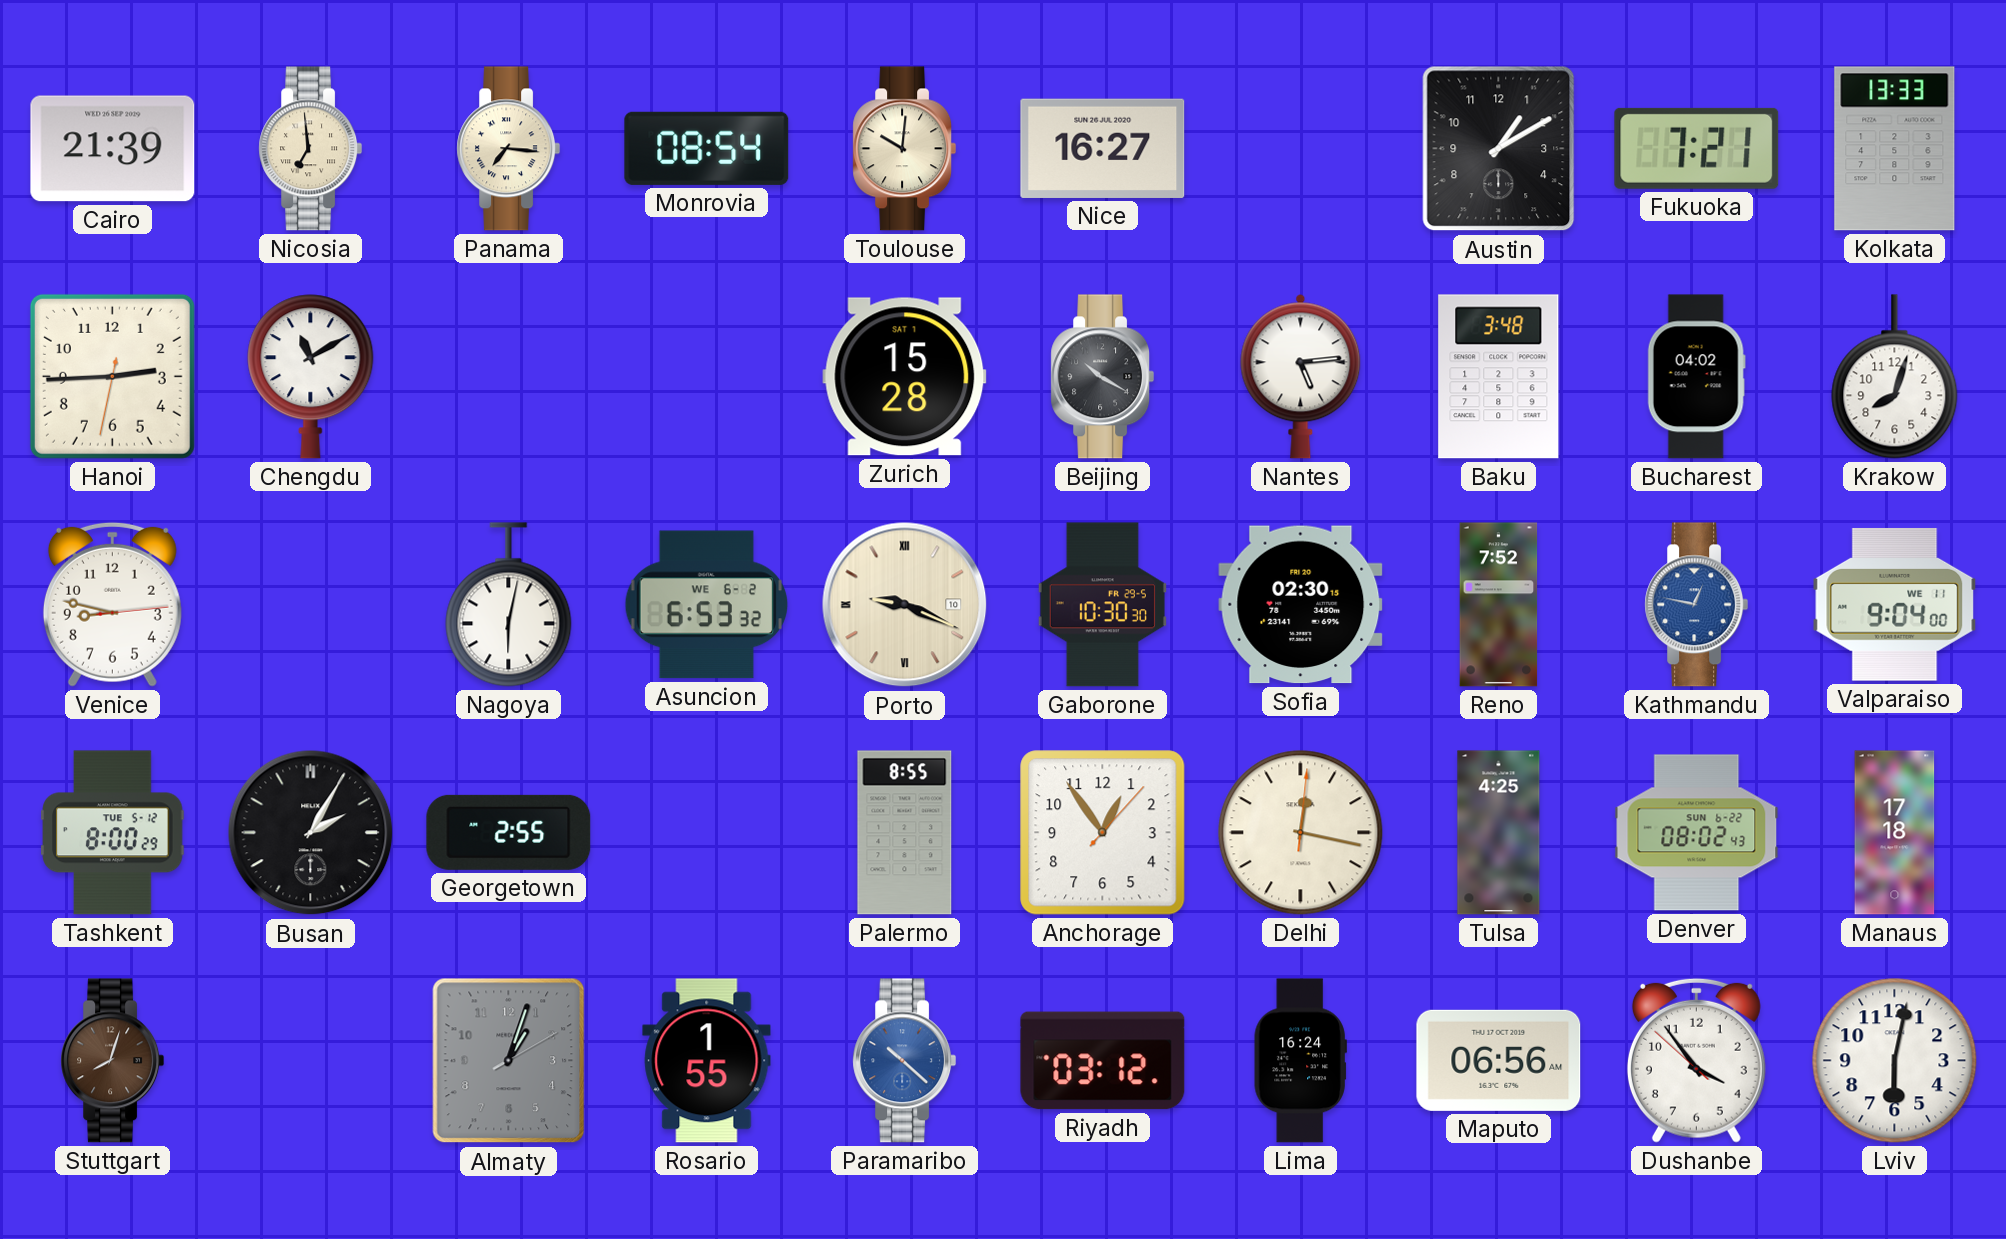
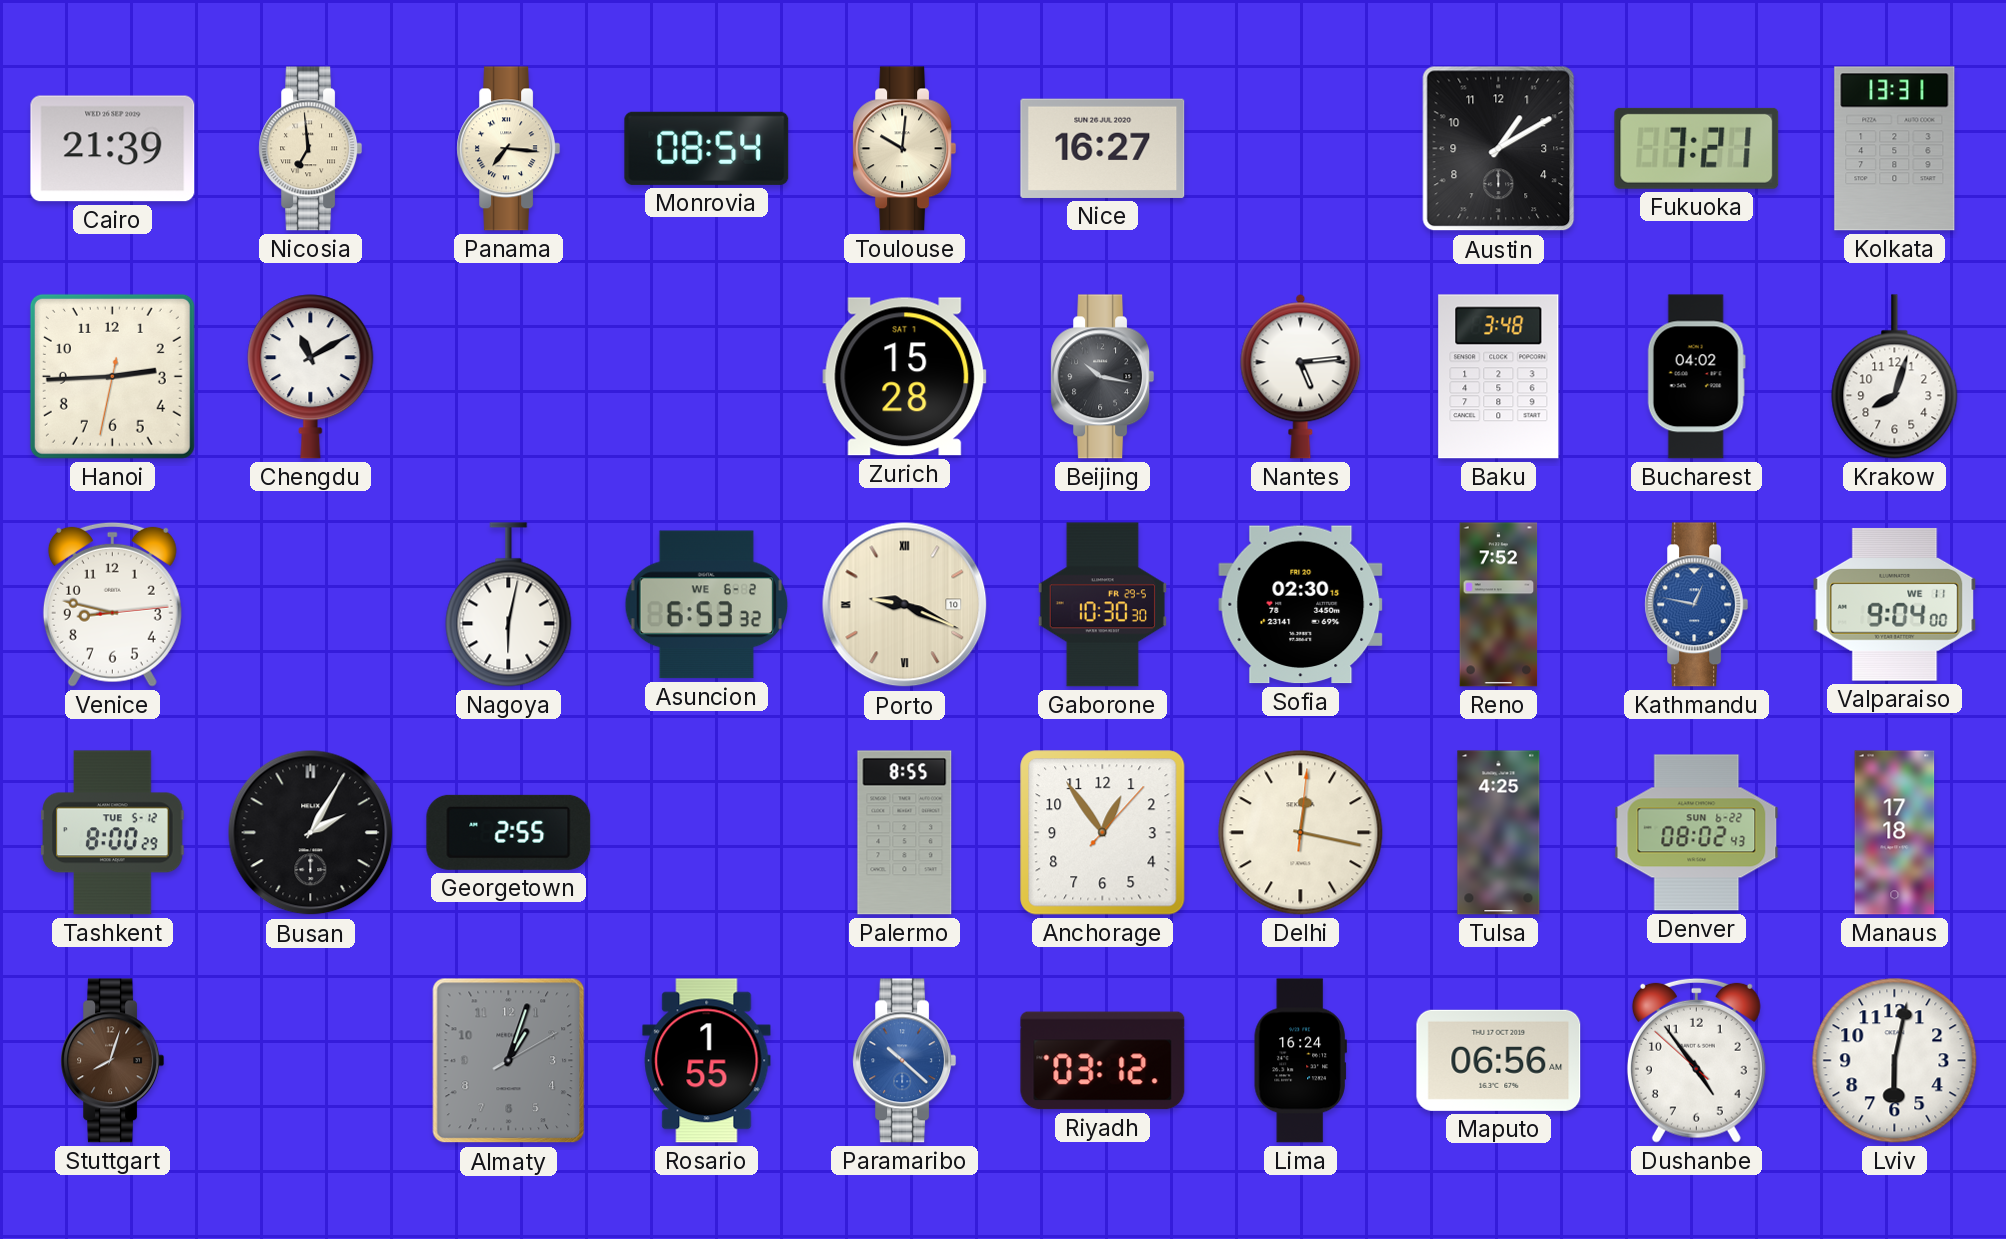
Kolkata: 13:33 -> 13:31
Beijing: 10:20 -> 10:17
Dushanbe: 3:53 -> 4:53
